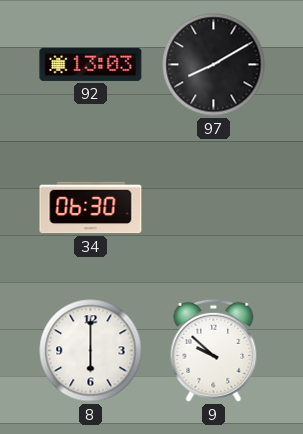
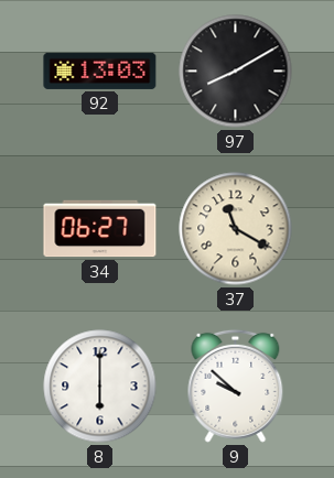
34: 06:30 -> 06:27
37: none -> 11:20
